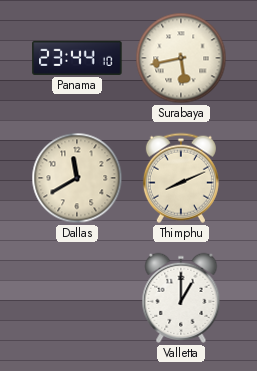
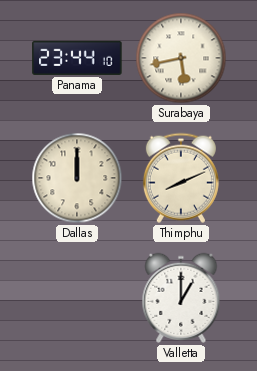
Dallas: 11:40 -> 12:00
